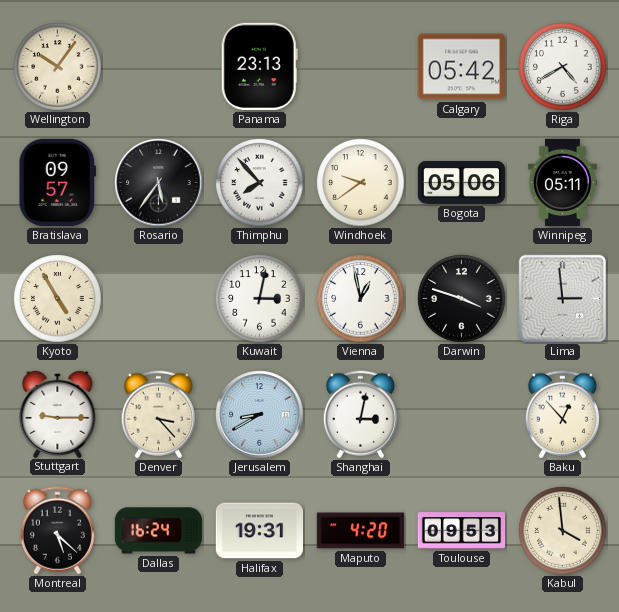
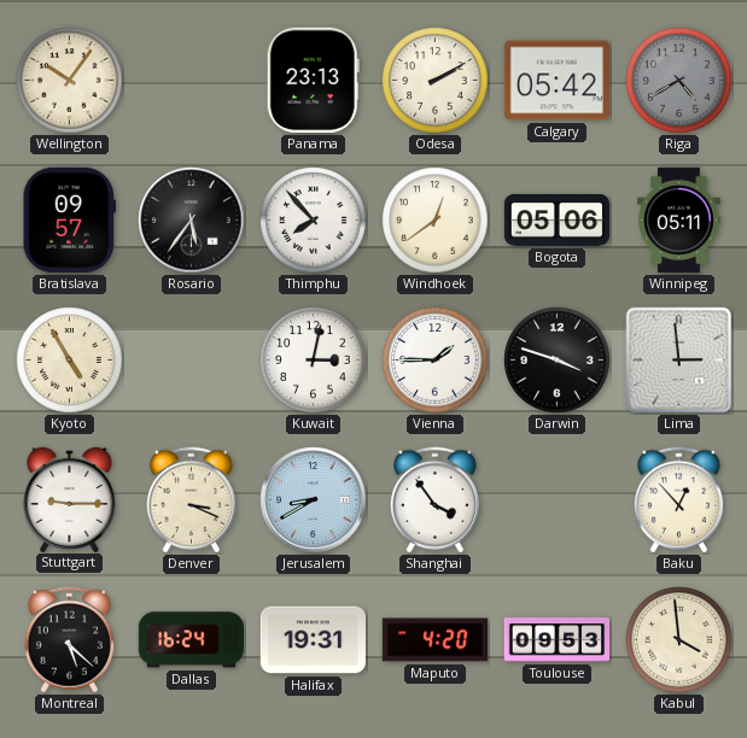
Odesa: none -> 2:10
Riga dial: white -> grey
Windhoek: 9:39 -> 12:39
Vienna: 12:58 -> 1:45
Denver: 3:23 -> 3:19
Shanghai: 3:02 -> 3:54
